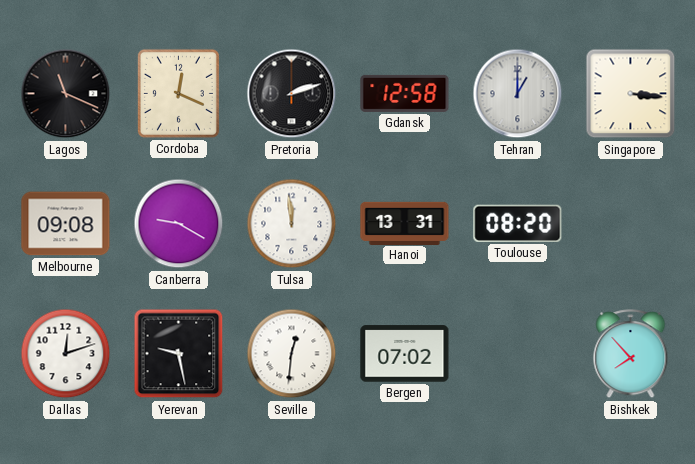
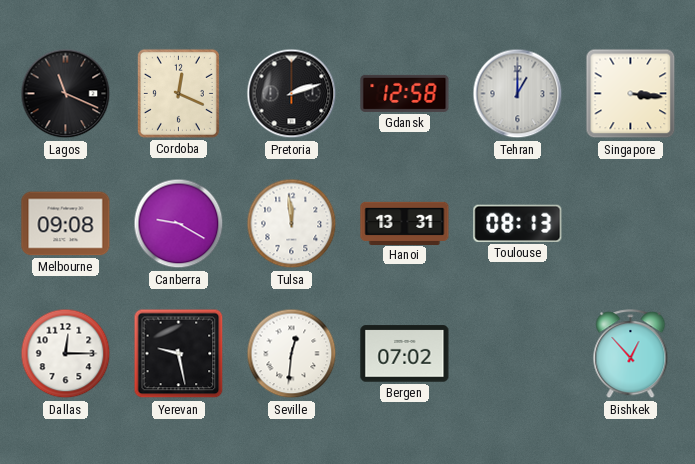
Toulouse: 08:20 -> 08:13
Dallas: 12:12 -> 12:15
Bishkek: 7:53 -> 12:53
